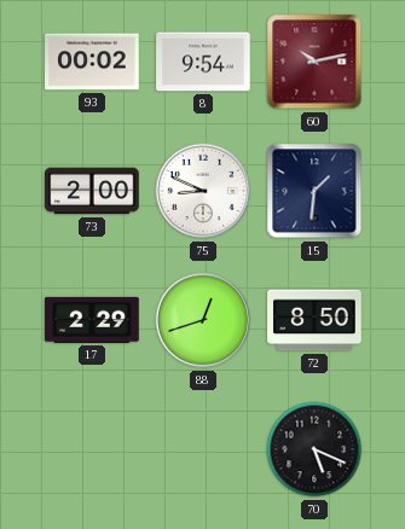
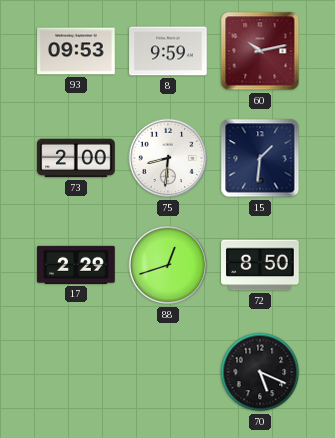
93: 00:02 -> 09:53
8: 9:54 -> 9:59
75: 8:49 -> 8:31
